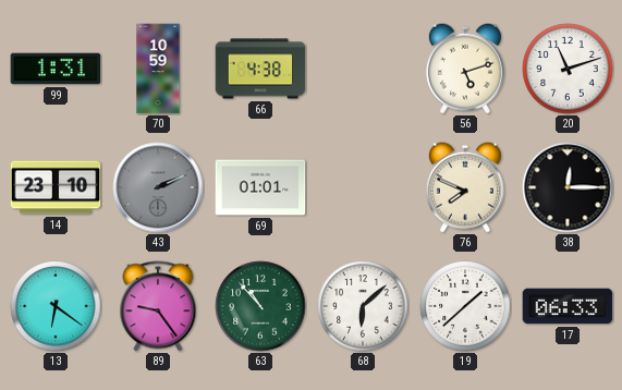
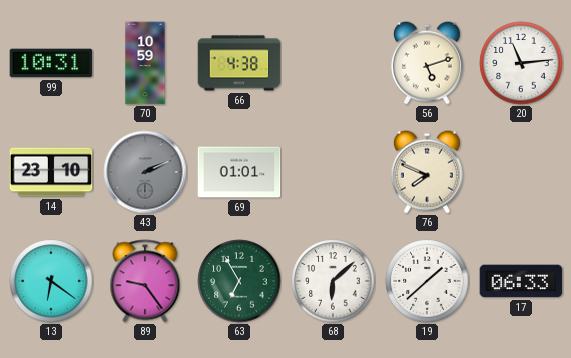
99: 1:31 -> 10:31
20: 11:12 -> 11:14
38: 12:15 -> none
63: 10:53 -> 6:55
